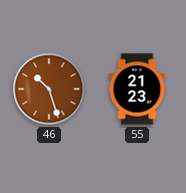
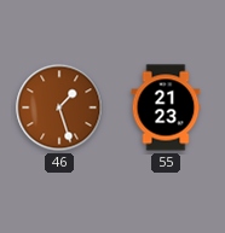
46: 10:27 -> 1:27
